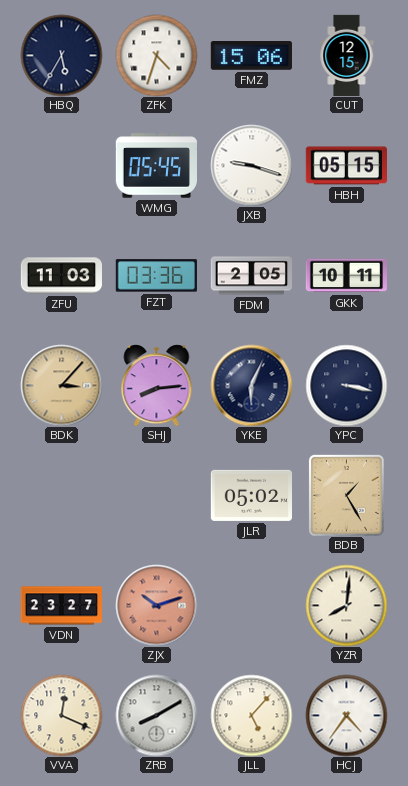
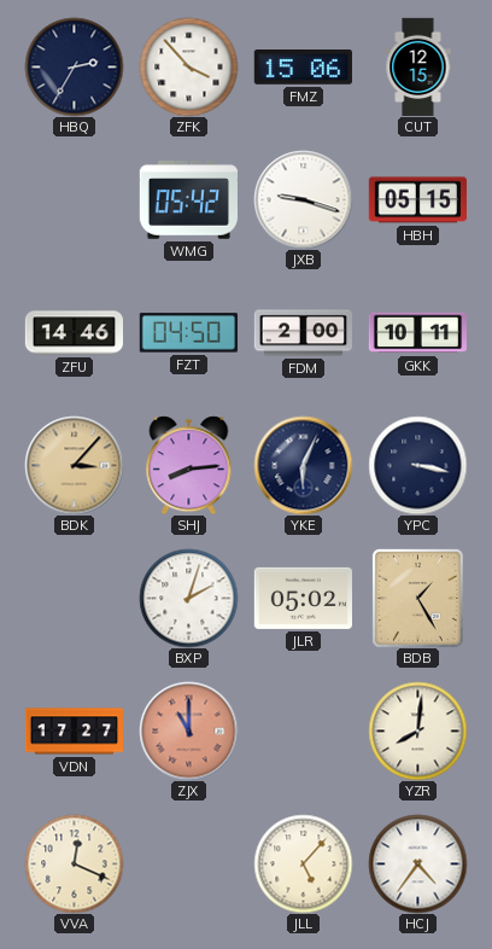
HBQ: 5:35 -> 2:35
ZFK: 4:33 -> 3:53
WMG: 05:45 -> 05:42
ZFU: 11:03 -> 14:46
FZT: 03:36 -> 04:50
FDM: 2:05 -> 2:00
BXP: none -> 2:03
VDN: 23:27 -> 17:27
ZJX: 10:12 -> 11:00
ZRB: 8:10 -> none
